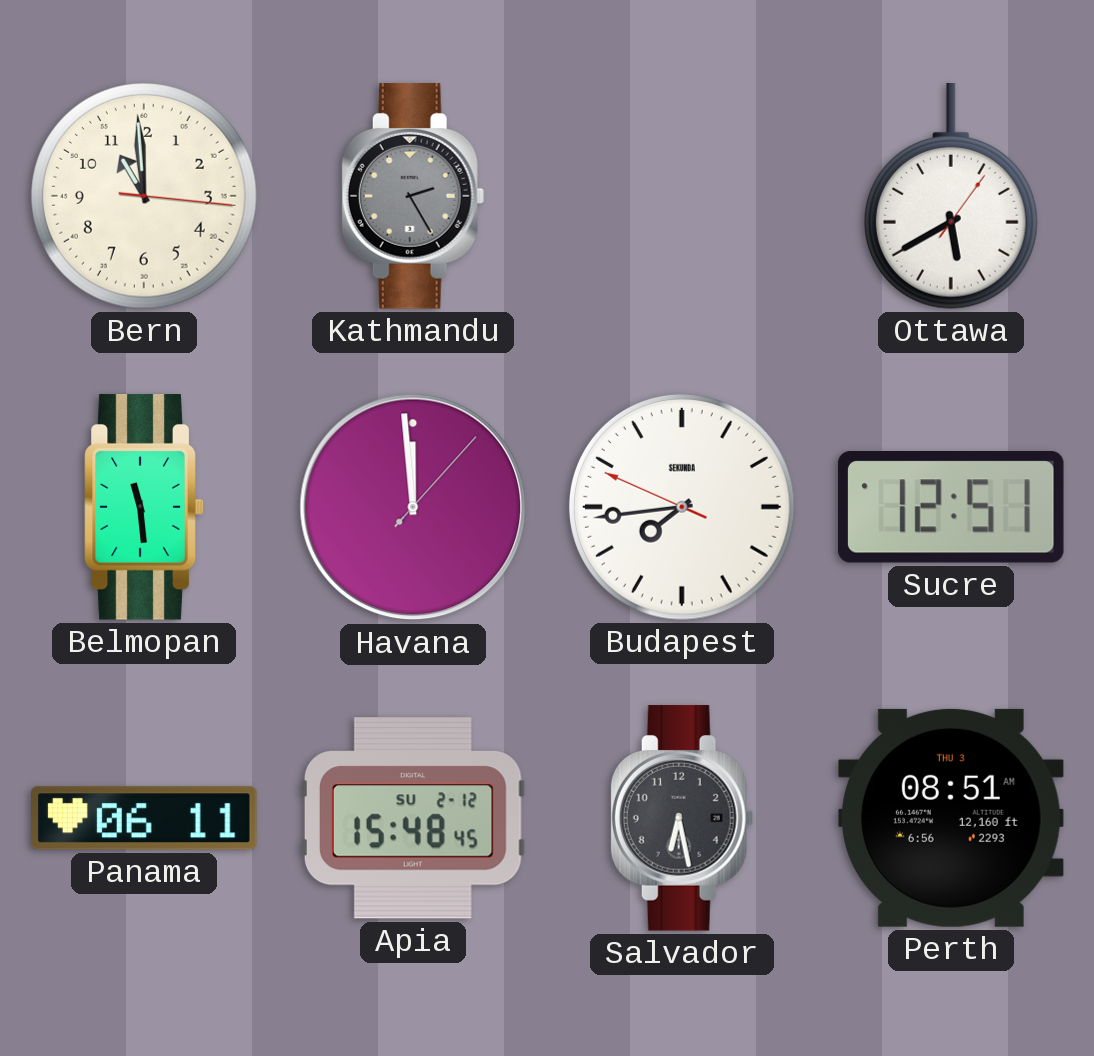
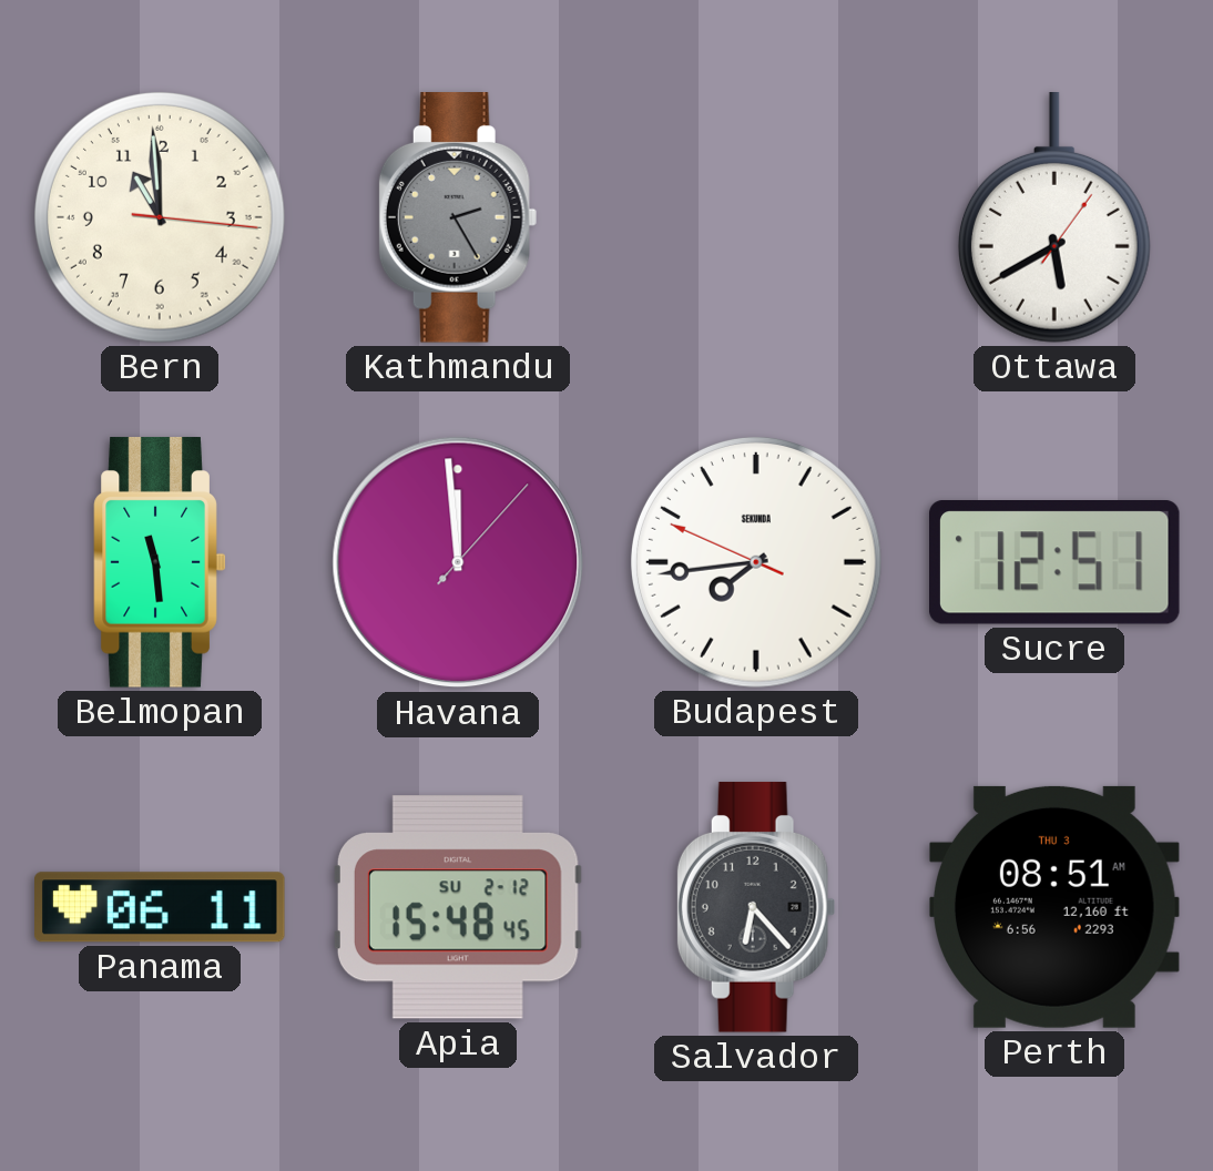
Salvador: 6:28 -> 6:23
